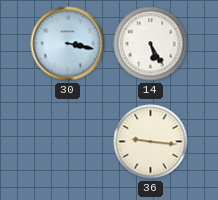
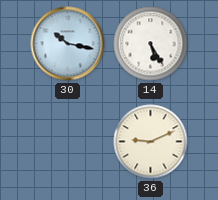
30: 3:17 -> 10:17
36: 9:16 -> 9:11
